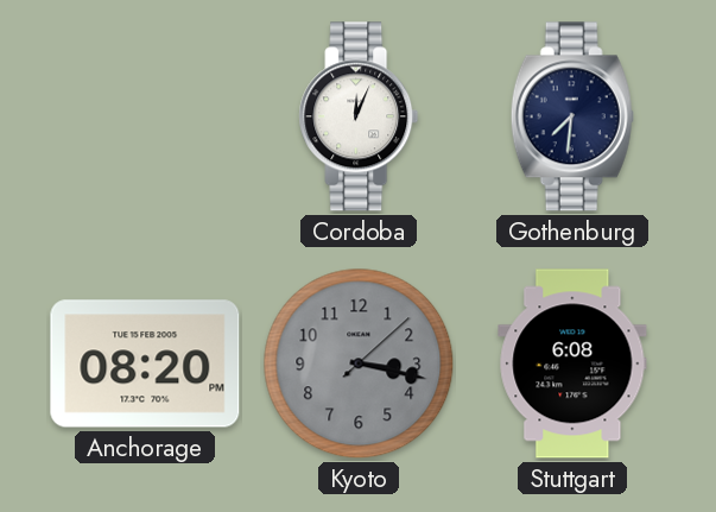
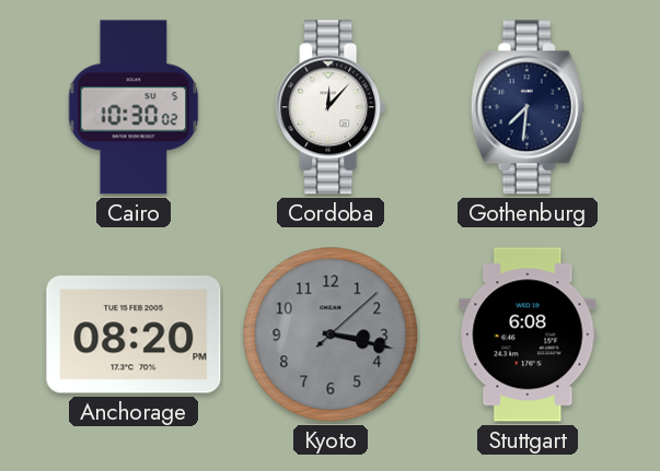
Cairo: none -> 10:30
Cordoba: 12:04 -> 12:07
